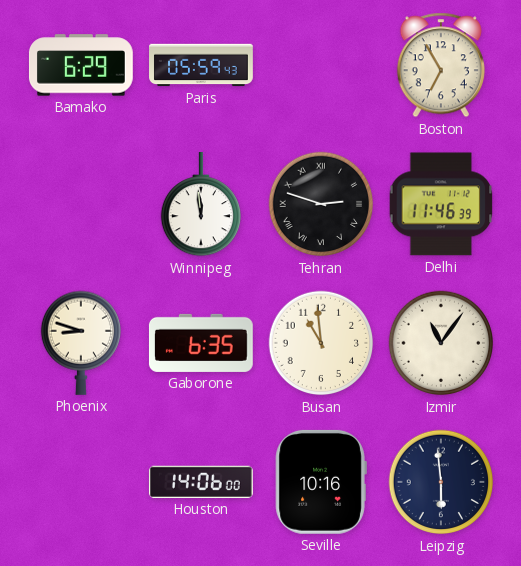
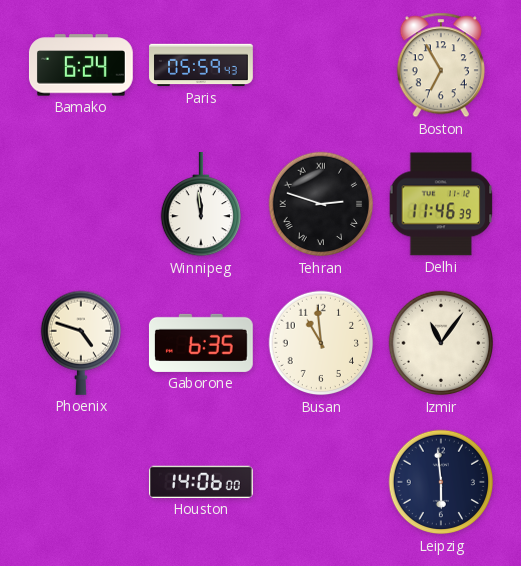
Bamako: 6:29 -> 6:24
Phoenix: 8:48 -> 4:48
Seville: 10:16 -> none
